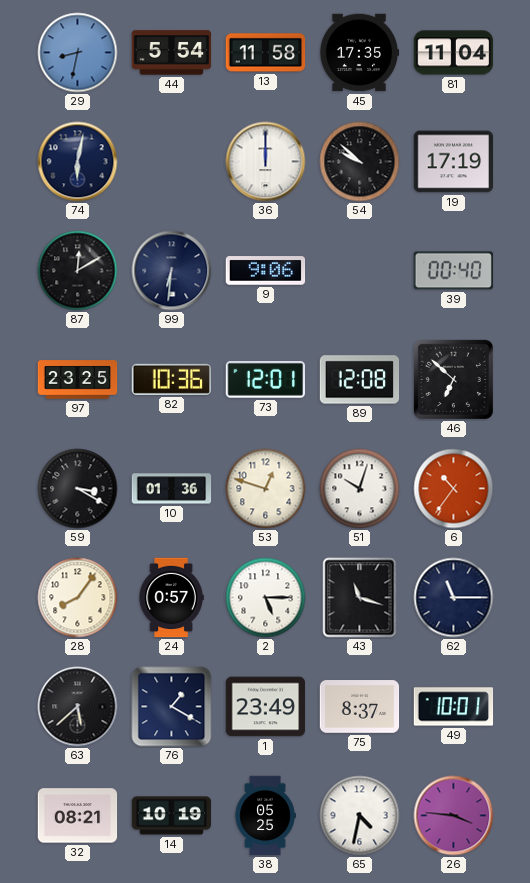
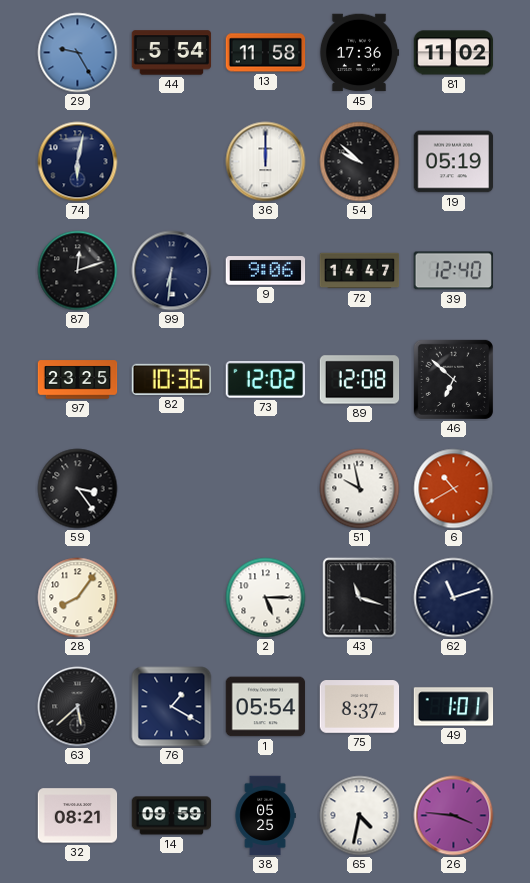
29: 8:32 -> 9:25
45: 17:35 -> 17:36
81: 11:04 -> 11:02
19: 17:19 -> 05:19
87: 12:10 -> 12:12
72: none -> 14:47
39: 00:40 -> 12:40
73: 12:01 -> 12:02
59: 3:20 -> 3:24
10: 01:36 -> none
53: 12:48 -> none
51: 10:03 -> 9:58
6: 10:36 -> 10:40
24: 0:57 -> none
62: 11:15 -> 11:12
1: 23:49 -> 05:54
49: 10:01 -> 1:01
14: 10:19 -> 09:59
